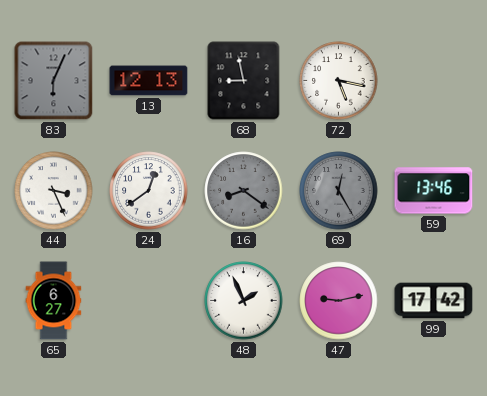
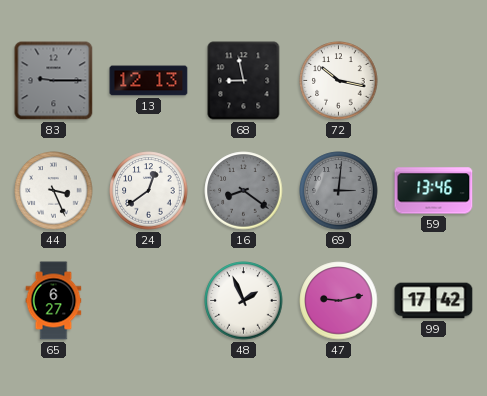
83: 6:04 -> 9:15
72: 5:17 -> 10:17
69: 12:25 -> 3:01
